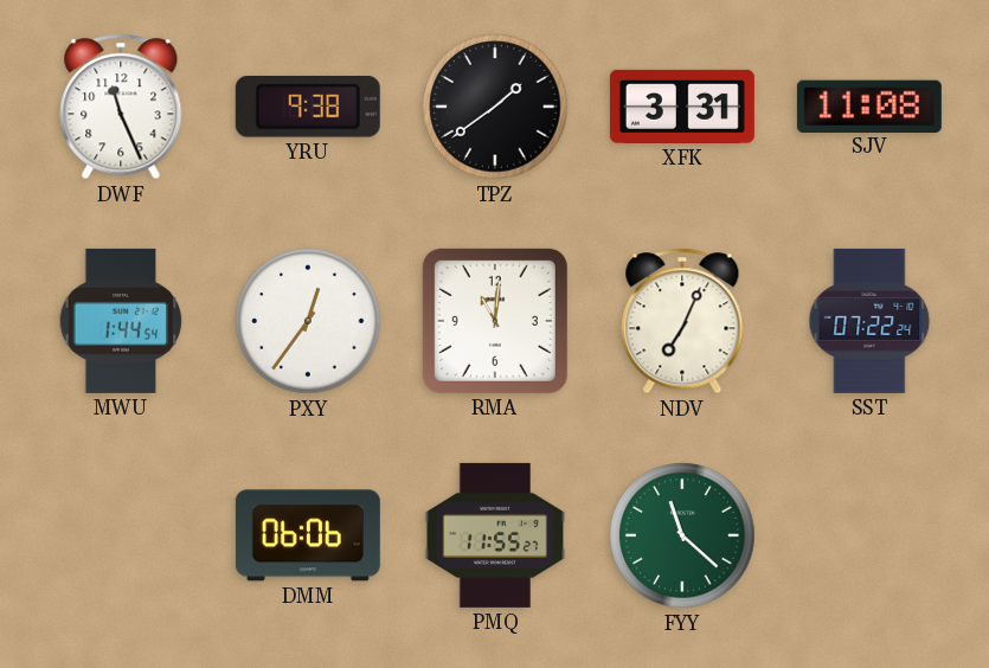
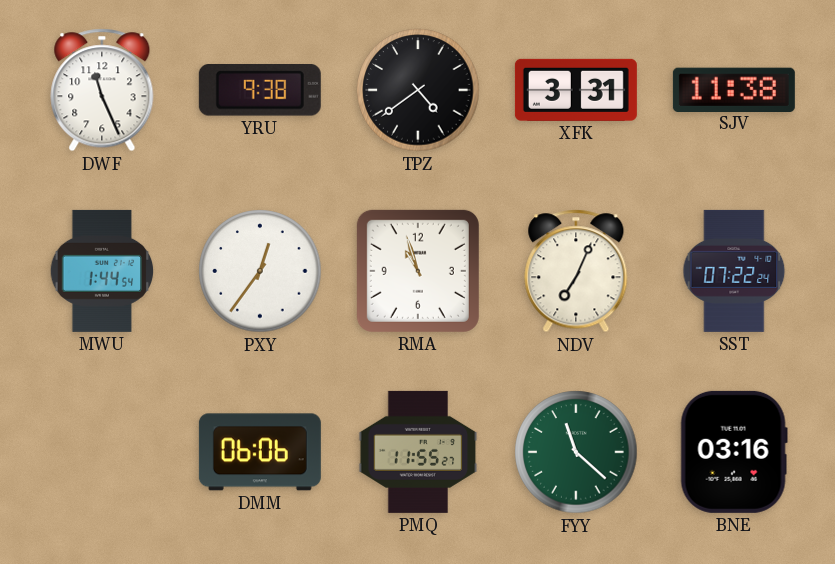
TPZ: 1:39 -> 4:39
SJV: 11:08 -> 11:38
RMA: 11:01 -> 10:57
BNE: none -> 03:16
